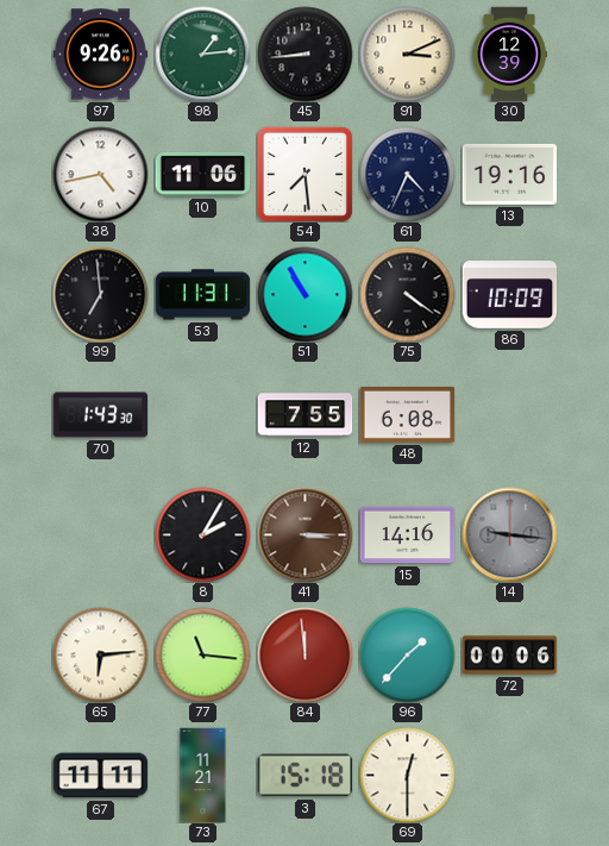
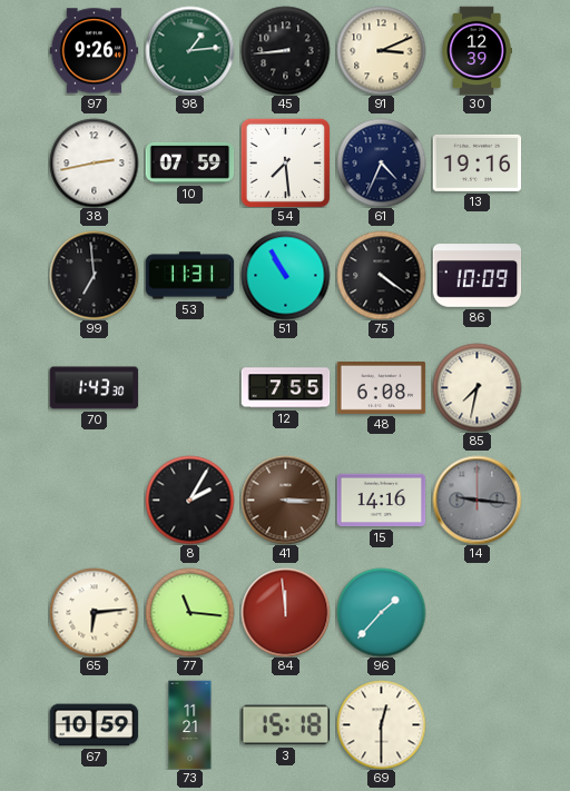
38: 4:43 -> 2:43
10: 11:06 -> 07:59
85: none -> 7:32
72: 00:06 -> none
67: 11:11 -> 10:59
